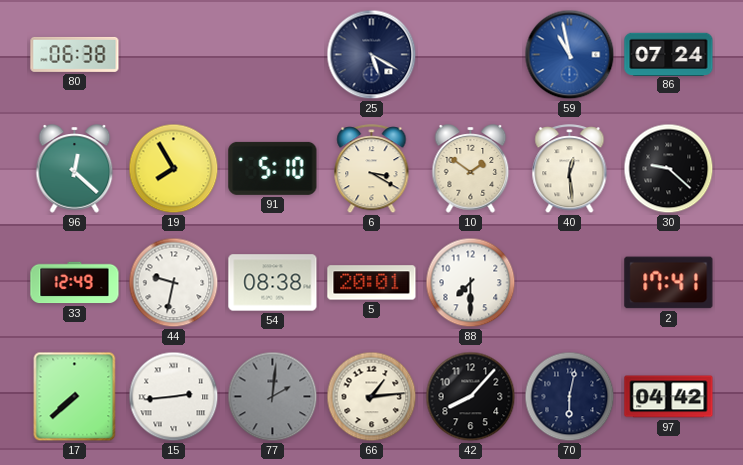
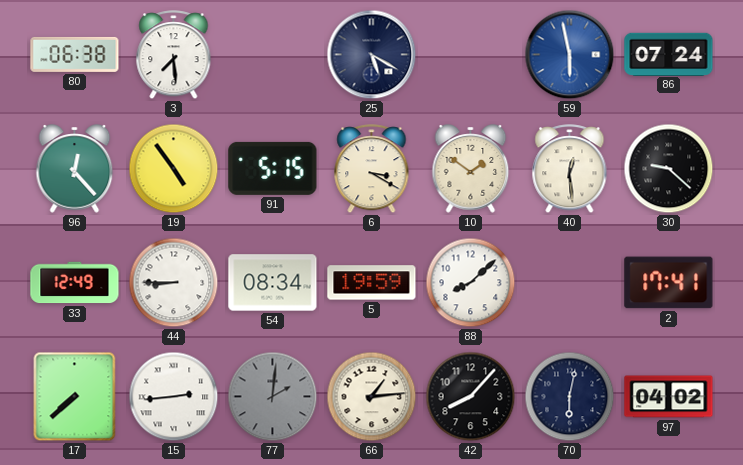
3: none -> 7:29
59: 10:58 -> 5:58
96: 12:22 -> 12:23
19: 7:55 -> 4:54
91: 5:10 -> 5:15
44: 9:32 -> 8:45
54: 08:38 -> 08:34
5: 20:01 -> 19:59
88: 7:30 -> 8:08
97: 04:42 -> 04:02
